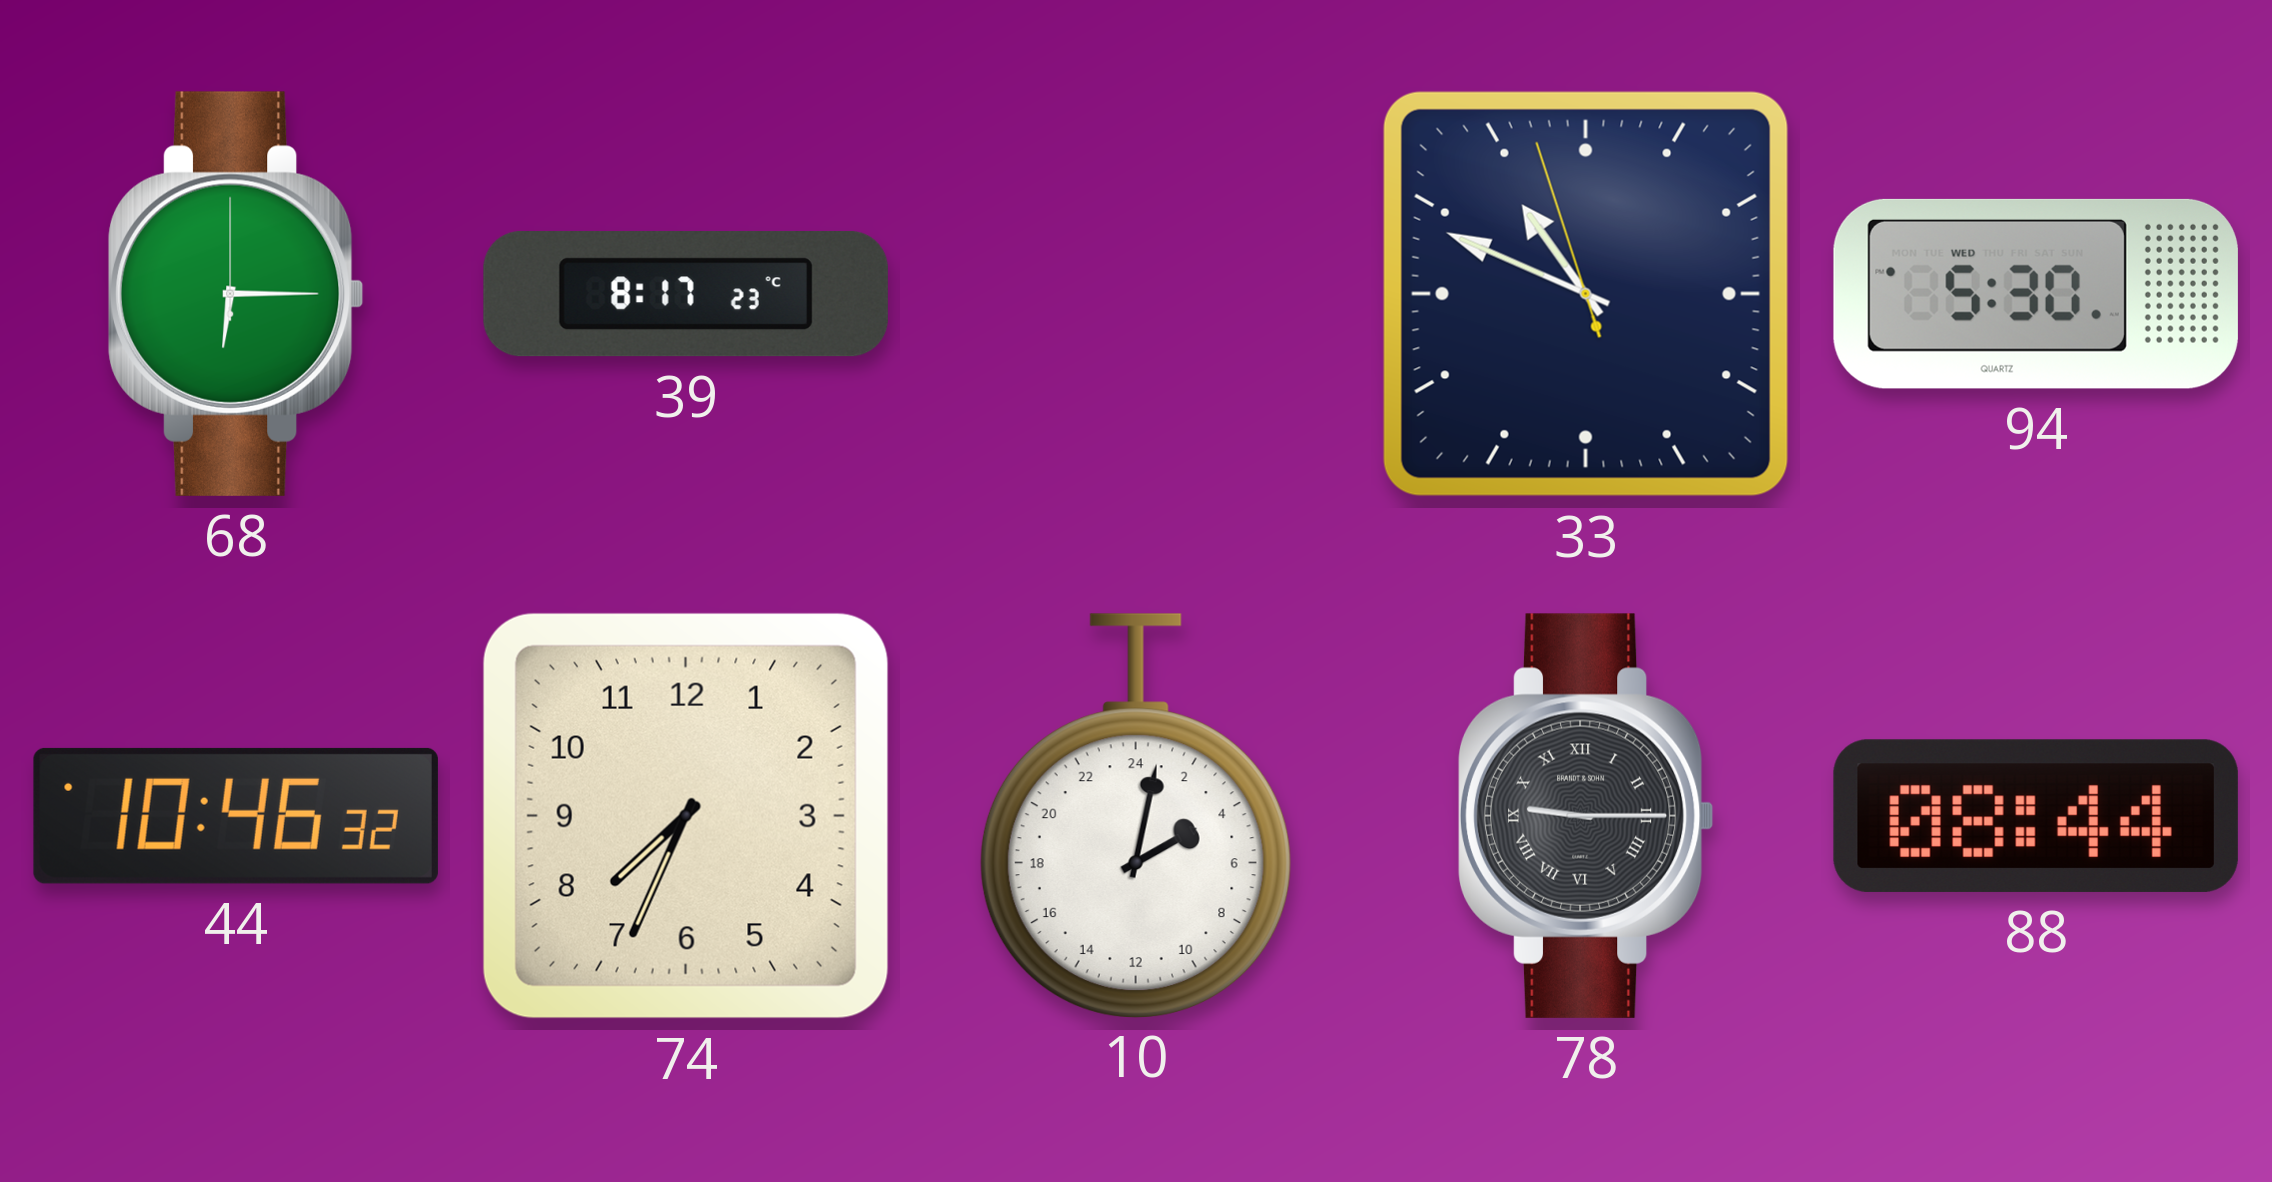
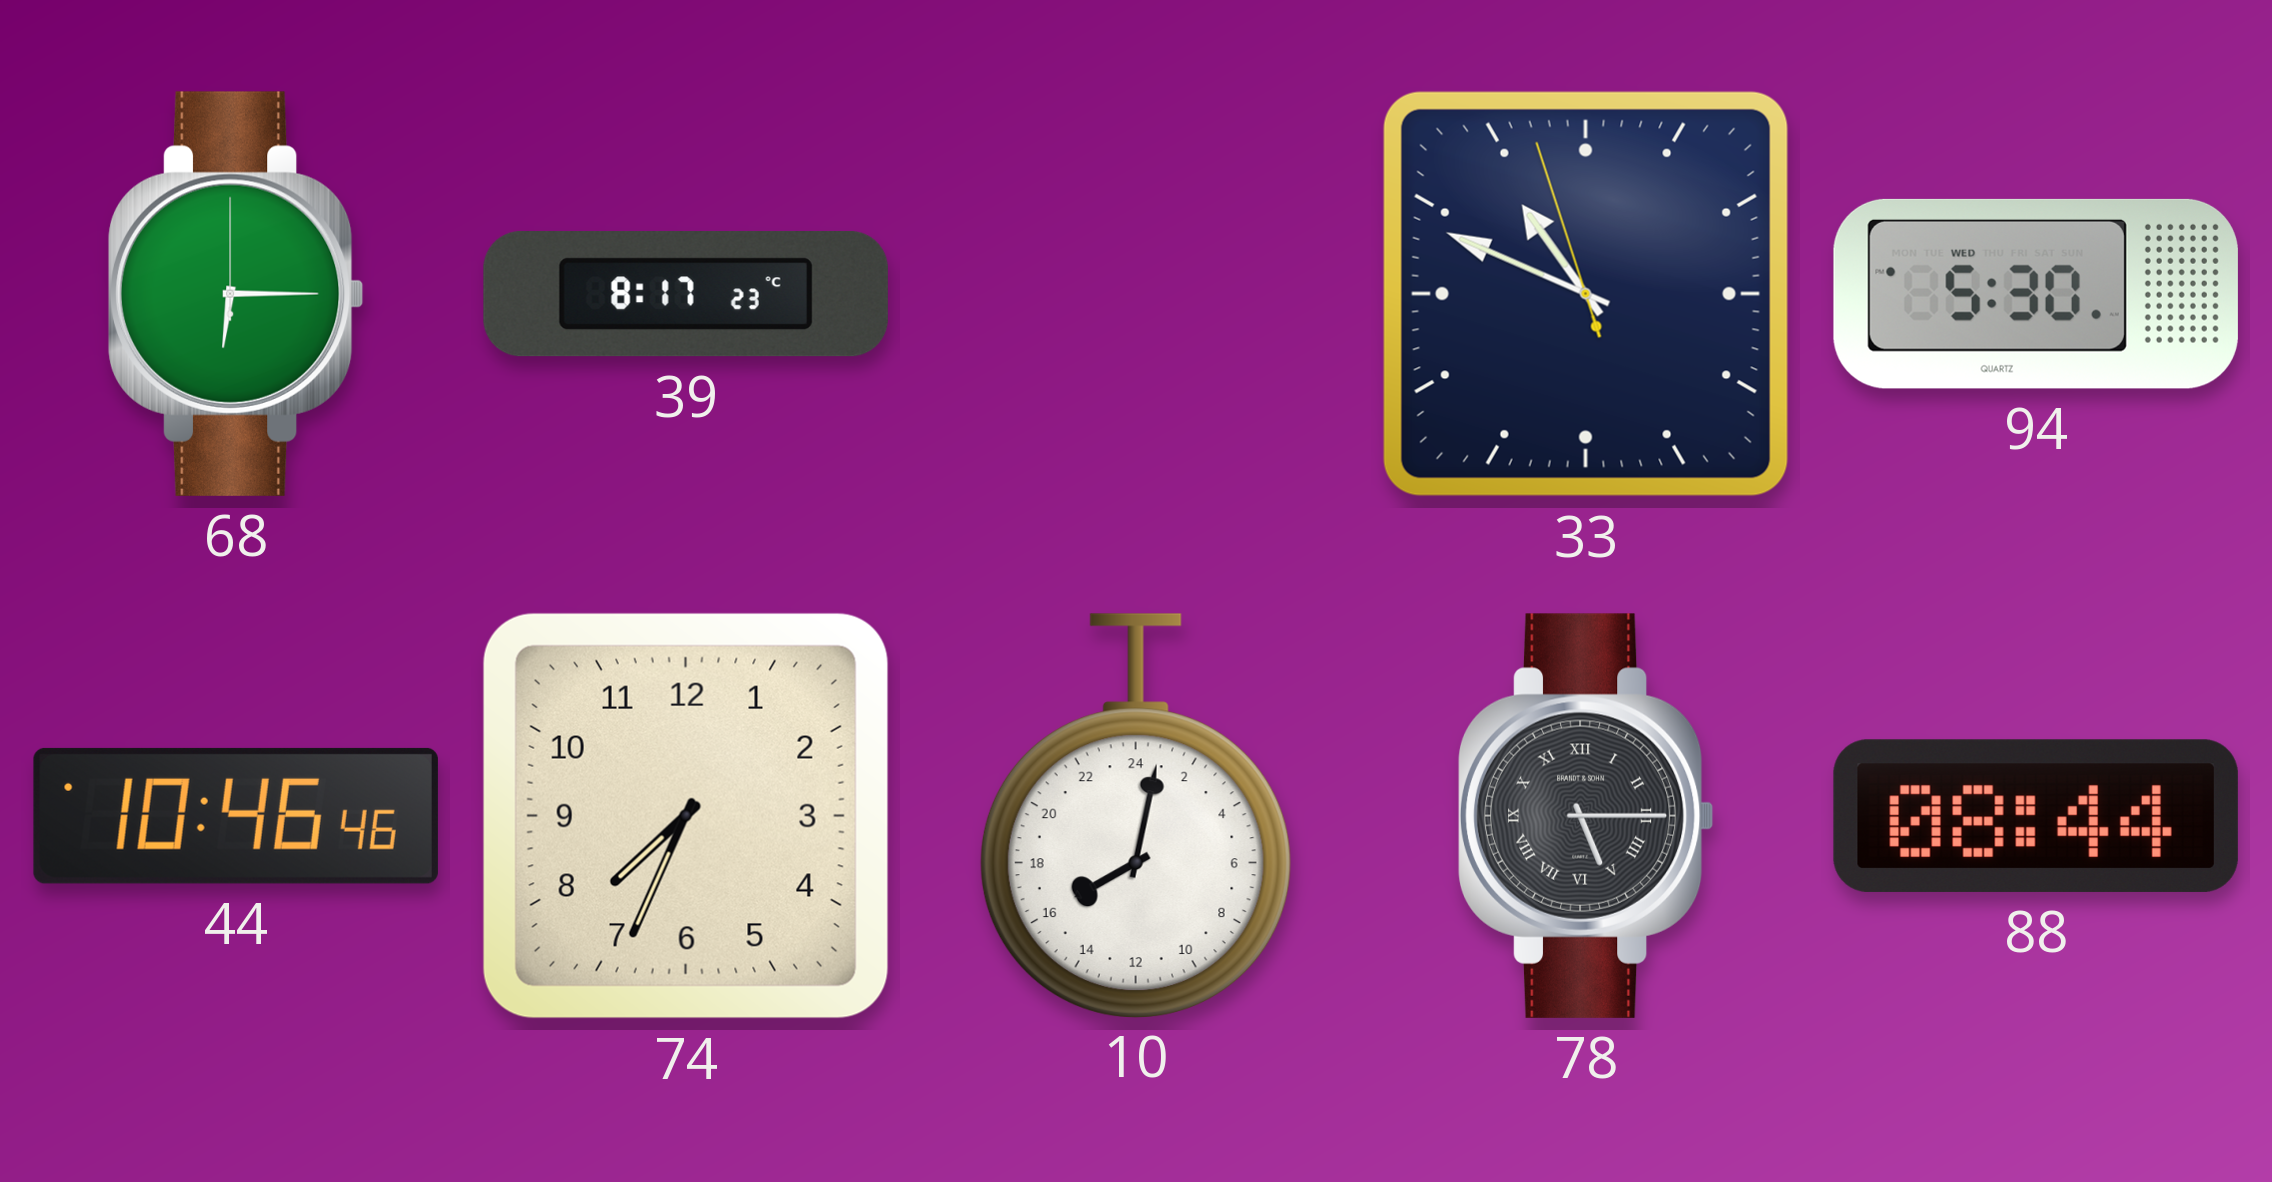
44: 10:46:32 -> 10:46:46
10: 4:02 -> 16:02
78: 9:15 -> 5:15
